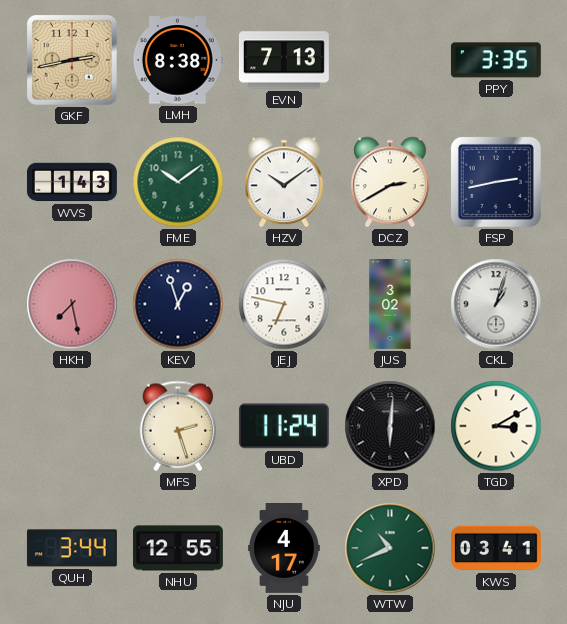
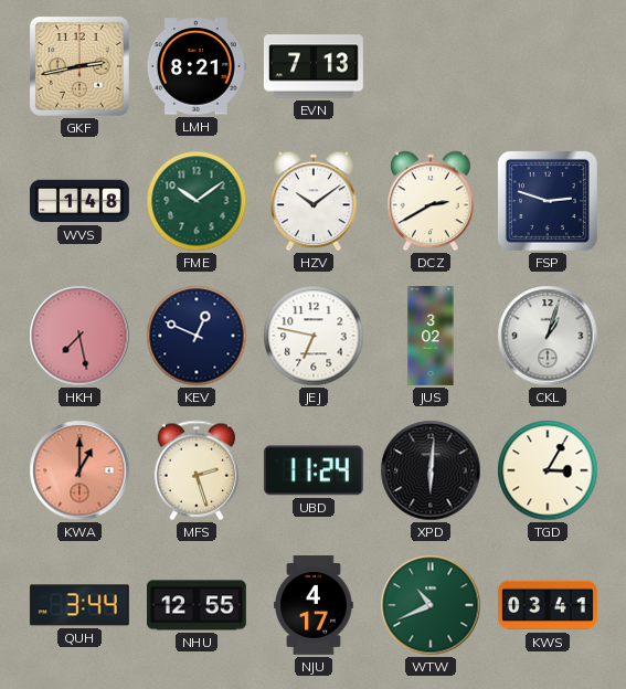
LMH: 8:38 -> 8:21
PPY: 3:35 -> none
WVS: 1:43 -> 1:48
FSP: 2:43 -> 2:48
KEV: 12:57 -> 12:49
KWA: none -> 1:00
TGD: 3:10 -> 3:05
